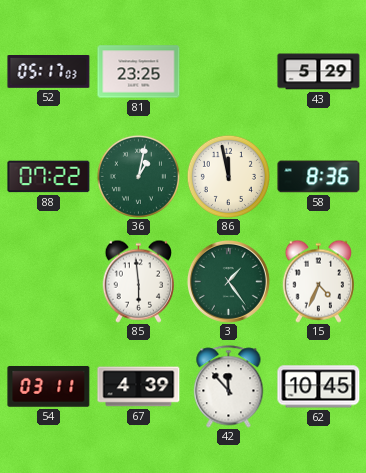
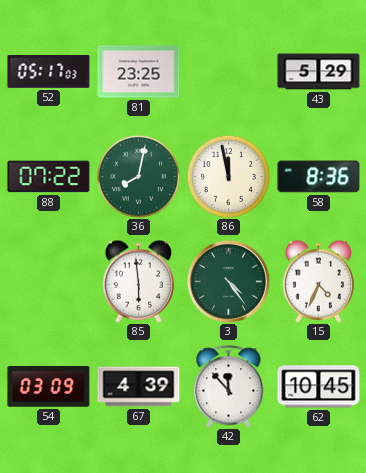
36: 1:02 -> 8:02
3: 1:24 -> 4:24
54: 03:11 -> 03:09
